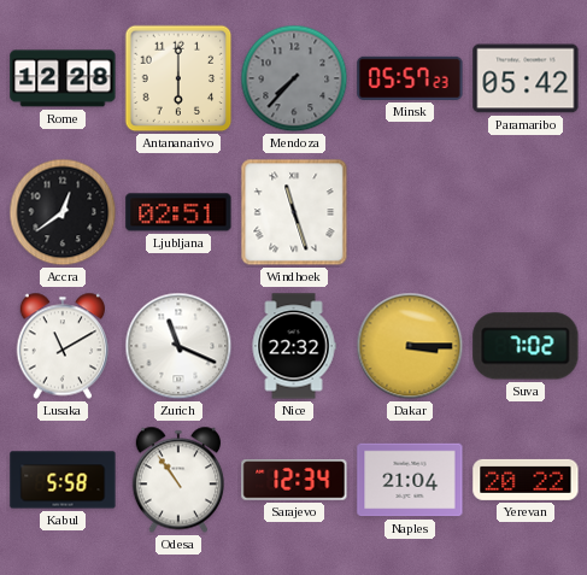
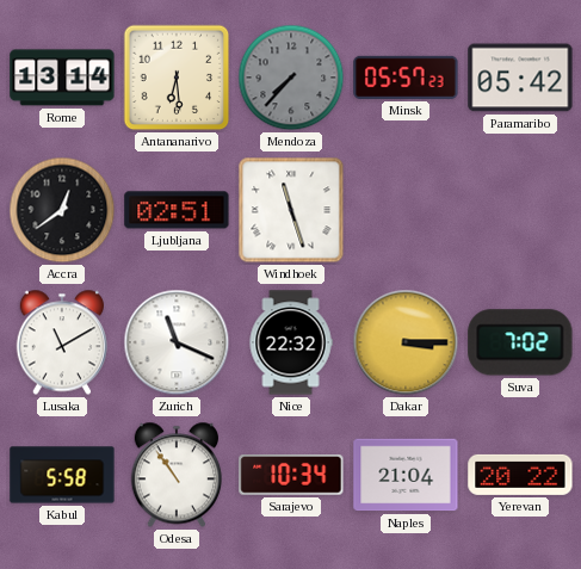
Rome: 12:28 -> 13:14
Antananarivo: 6:00 -> 6:29
Sarajevo: 12:34 -> 10:34
